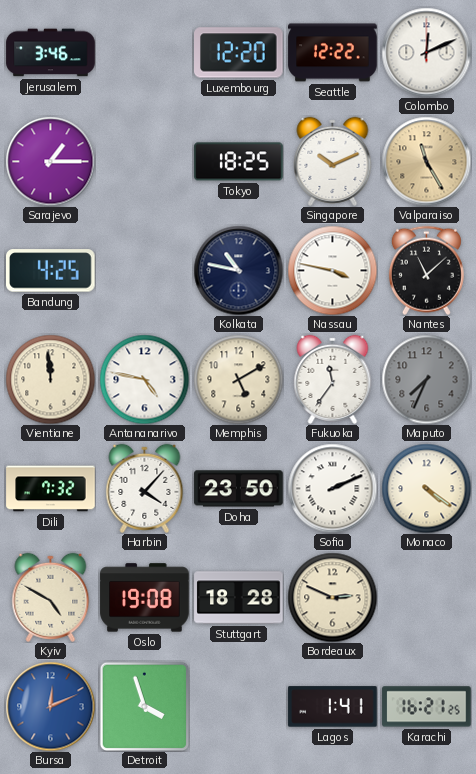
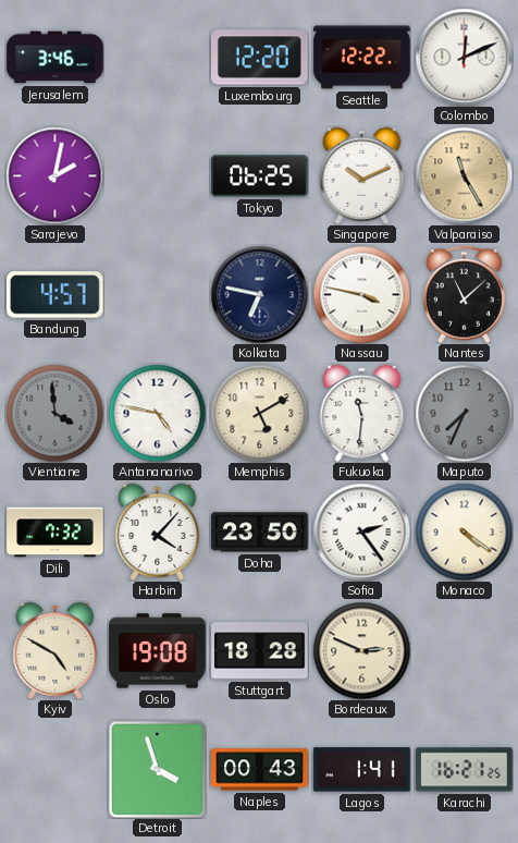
Sarajevo: 1:15 -> 2:02
Tokyo: 18:25 -> 06:25
Bandung: 4:25 -> 4:57
Kolkata: 10:47 -> 6:47
Vientiane: 11:59 -> 3:59
Vientiane dial: cream -> grey
Fukuoka: 11:36 -> 11:31
Sofia: 2:11 -> 2:24
Bursa: 12:11 -> none
Naples: none -> 00:43
